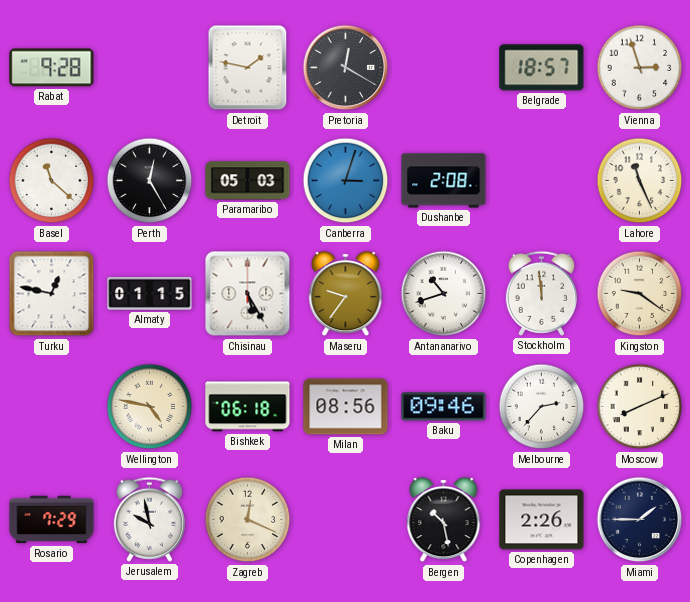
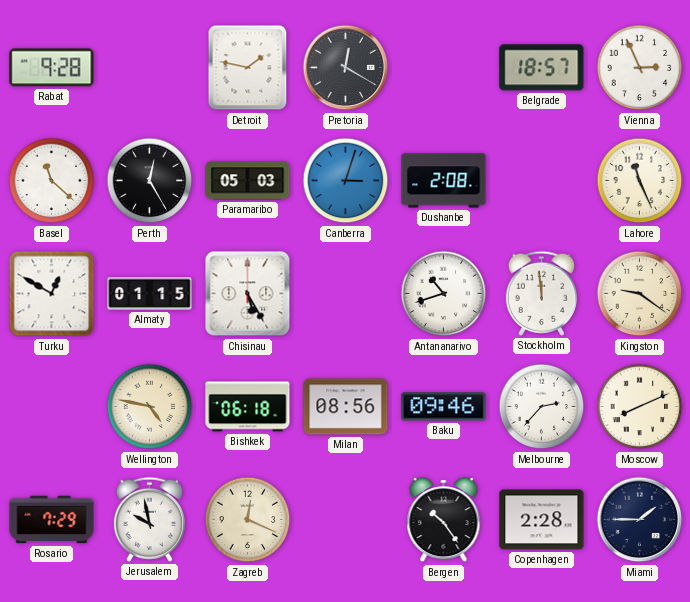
Vienna: 2:57 -> 2:56
Turku: 12:47 -> 12:50
Maseru: 9:36 -> none
Bergen: 10:28 -> 10:24
Copenhagen: 2:26 -> 2:28
